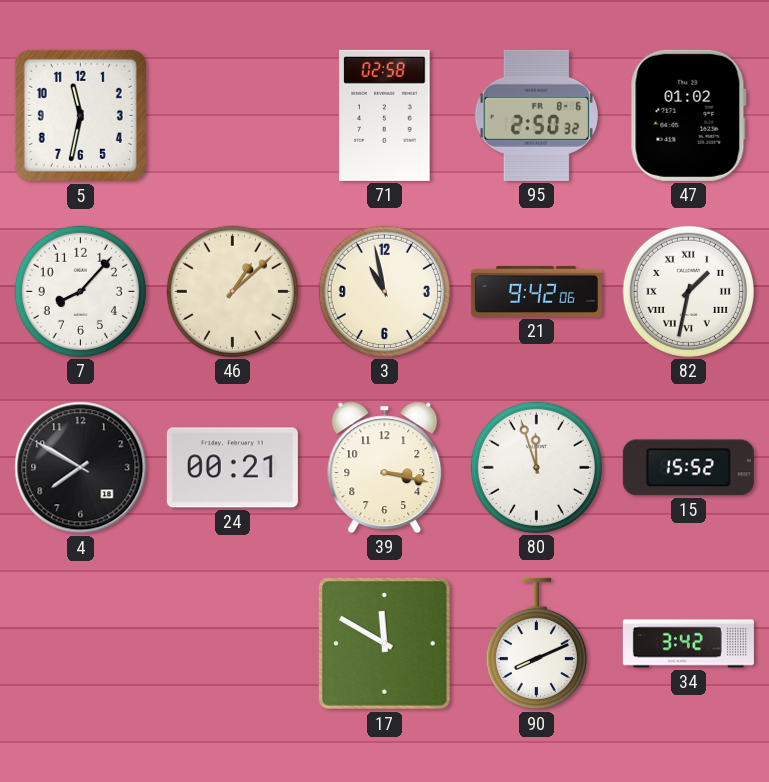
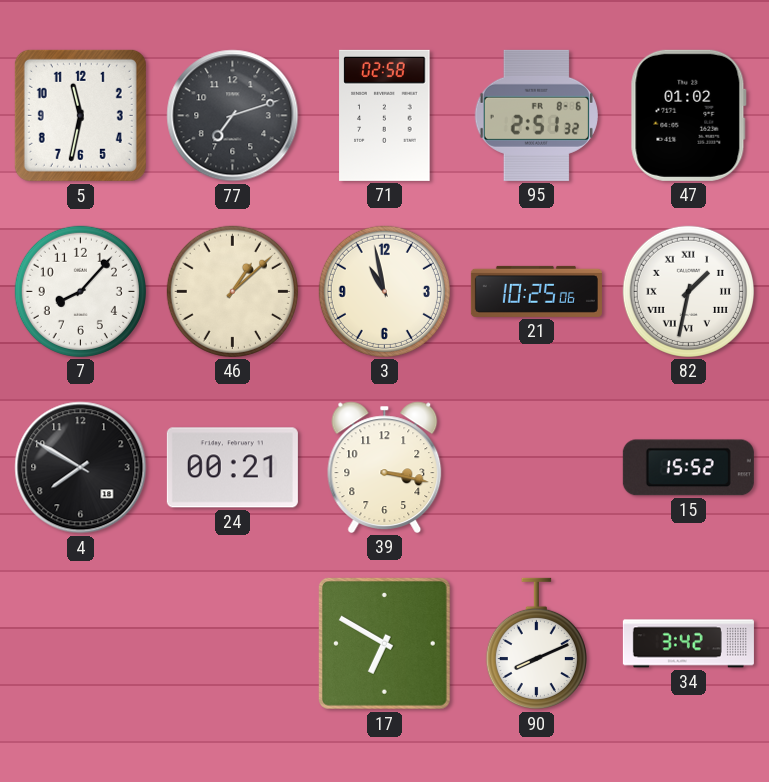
77: none -> 7:12
95: 2:50 -> 2:51
21: 9:42 -> 10:25
80: 11:57 -> none
17: 11:50 -> 6:50
